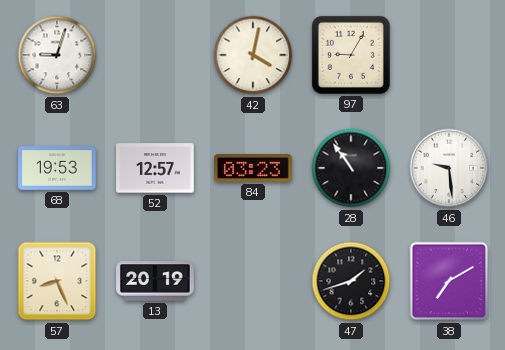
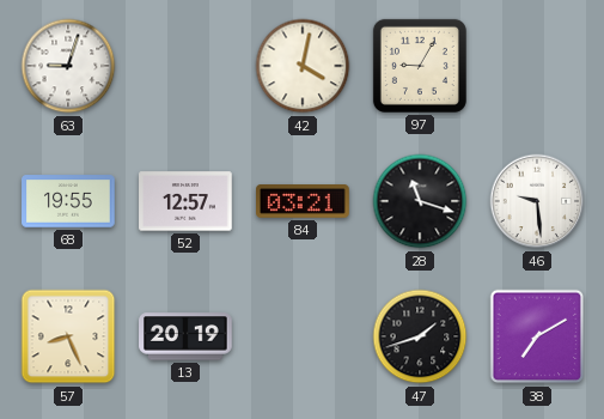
68: 19:53 -> 19:55
84: 03:23 -> 03:21
28: 10:54 -> 11:18
